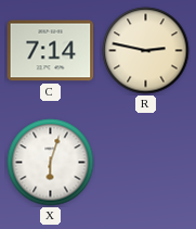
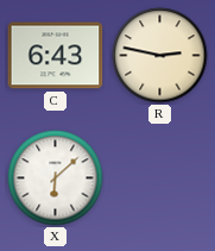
C: 7:14 -> 6:43
X: 6:03 -> 6:08
